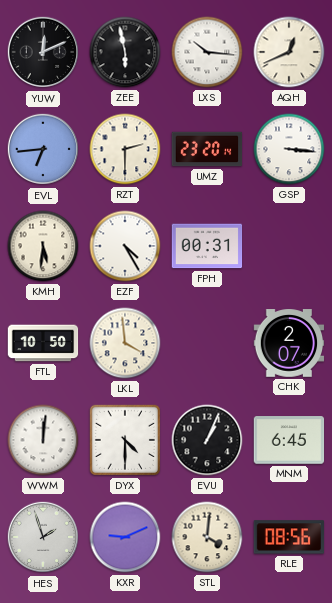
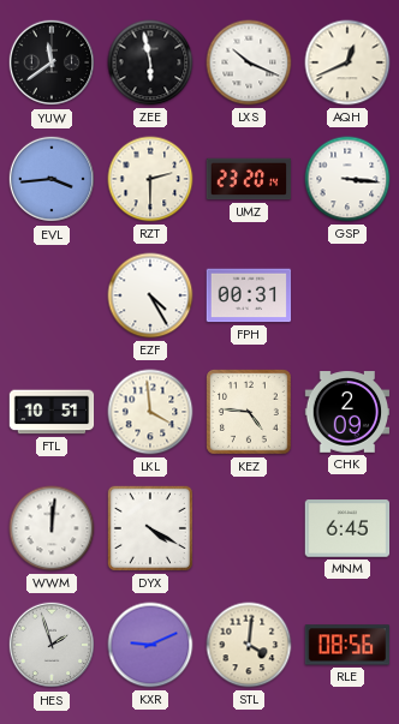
YUW: 12:11 -> 11:39
LXS: 10:16 -> 10:19
EVL: 6:44 -> 3:44
KMH: 5:31 -> none
FTL: 10:50 -> 10:51
KEZ: none -> 4:46
CHK: 2:07 -> 2:09
DYX: 4:30 -> 4:20
EVU: 1:04 -> none
